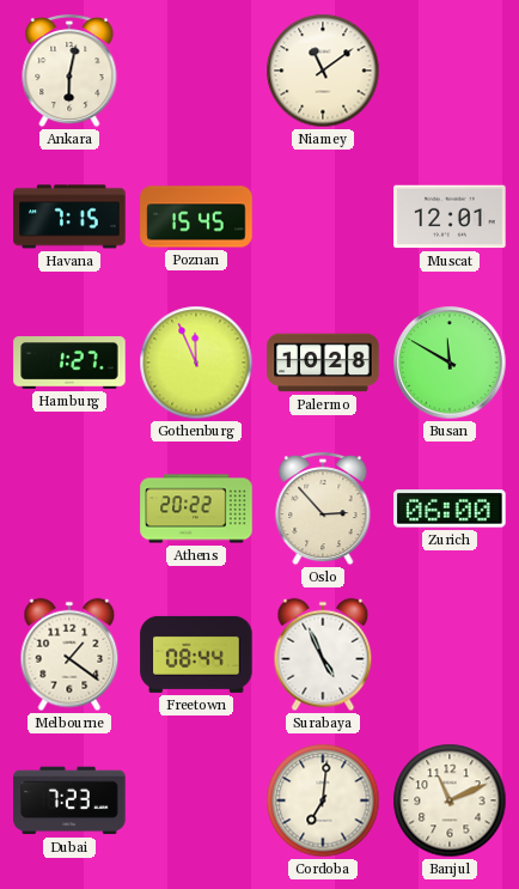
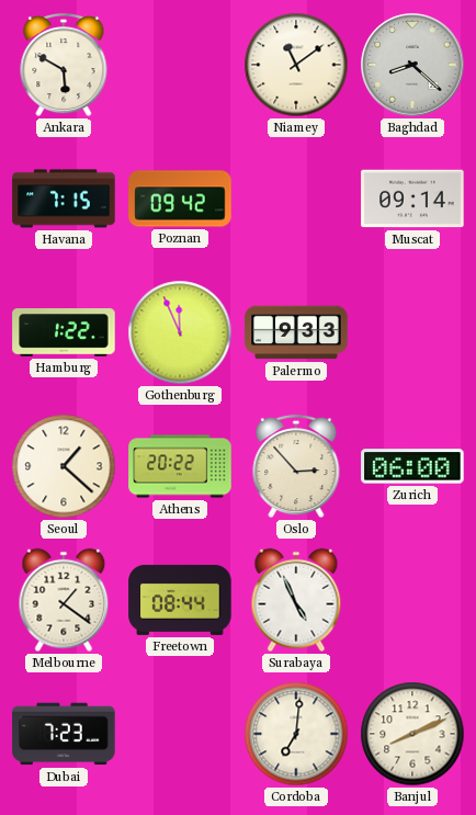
Ankara: 6:02 -> 5:50
Baghdad: none -> 8:22
Poznan: 15:45 -> 09:42
Muscat: 12:01 -> 09:14
Hamburg: 1:27 -> 1:22
Palermo: 10:28 -> 9:33
Busan: 11:50 -> none
Seoul: none -> 1:22
Banjul: 11:11 -> 8:11
